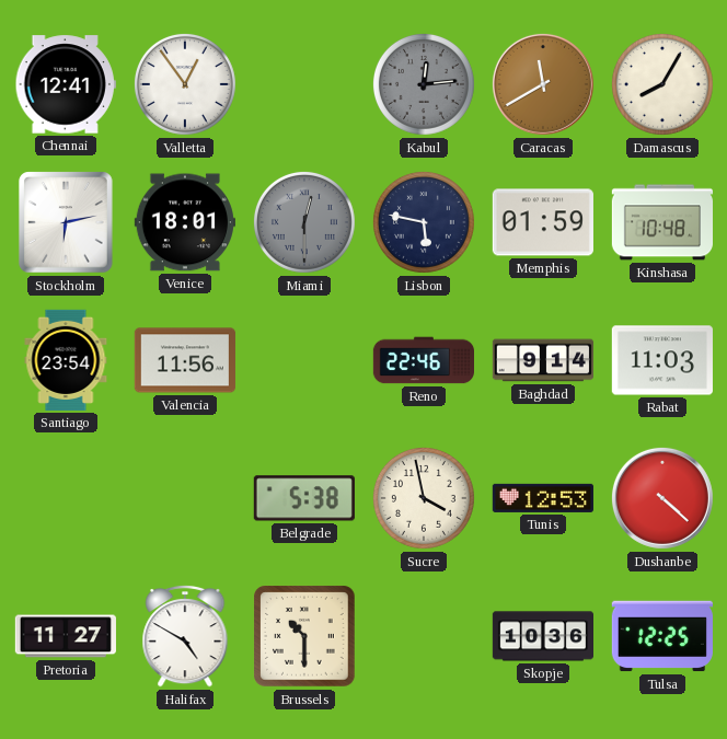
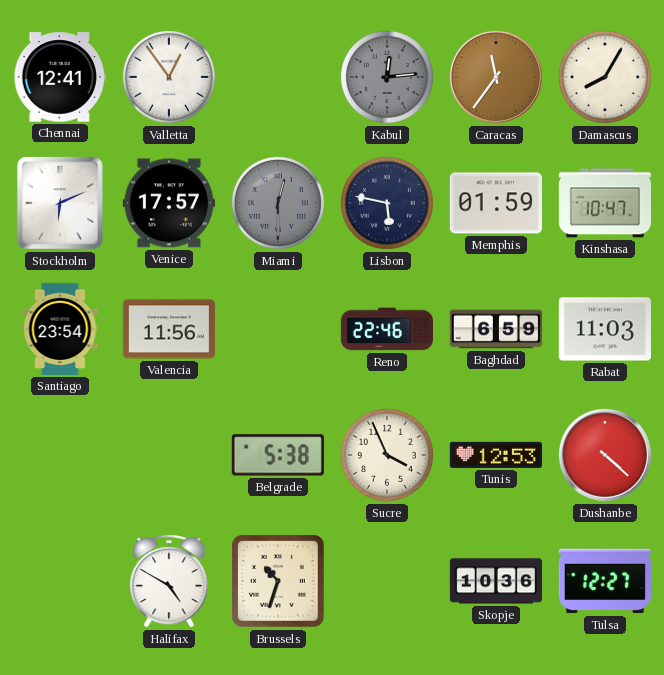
Caracas: 11:40 -> 11:36
Stockholm: 6:13 -> 6:11
Venice: 18:01 -> 17:57
Kinshasa: 10:48 -> 10:47
Baghdad: 9:14 -> 6:59
Sucre: 3:58 -> 3:56
Pretoria: 11:27 -> none
Brussels: 10:30 -> 10:33
Tulsa: 12:25 -> 12:27
